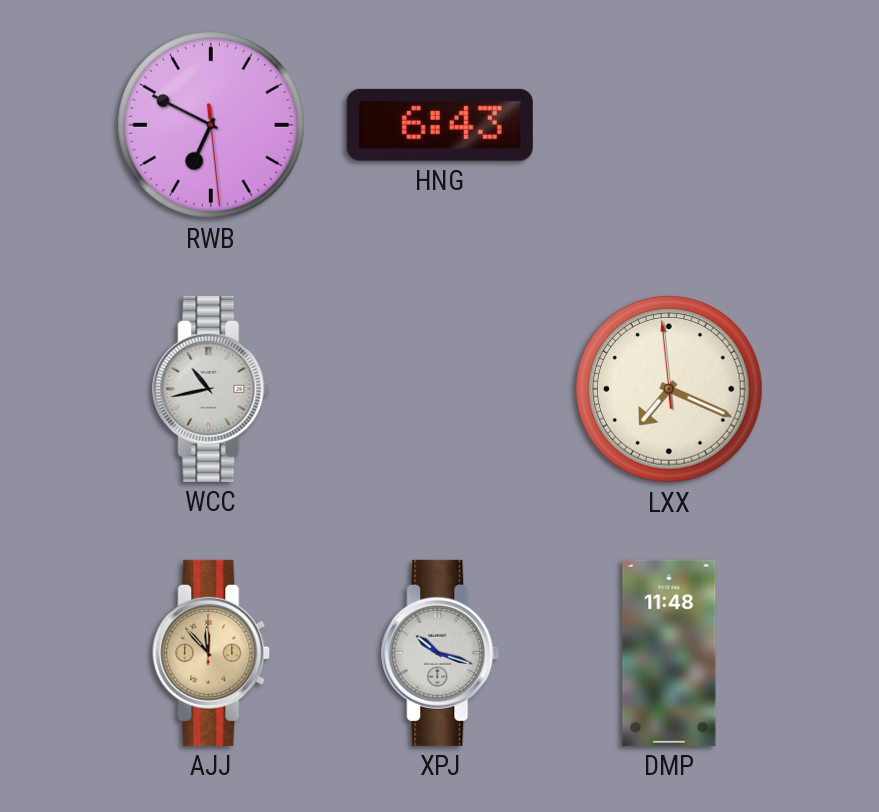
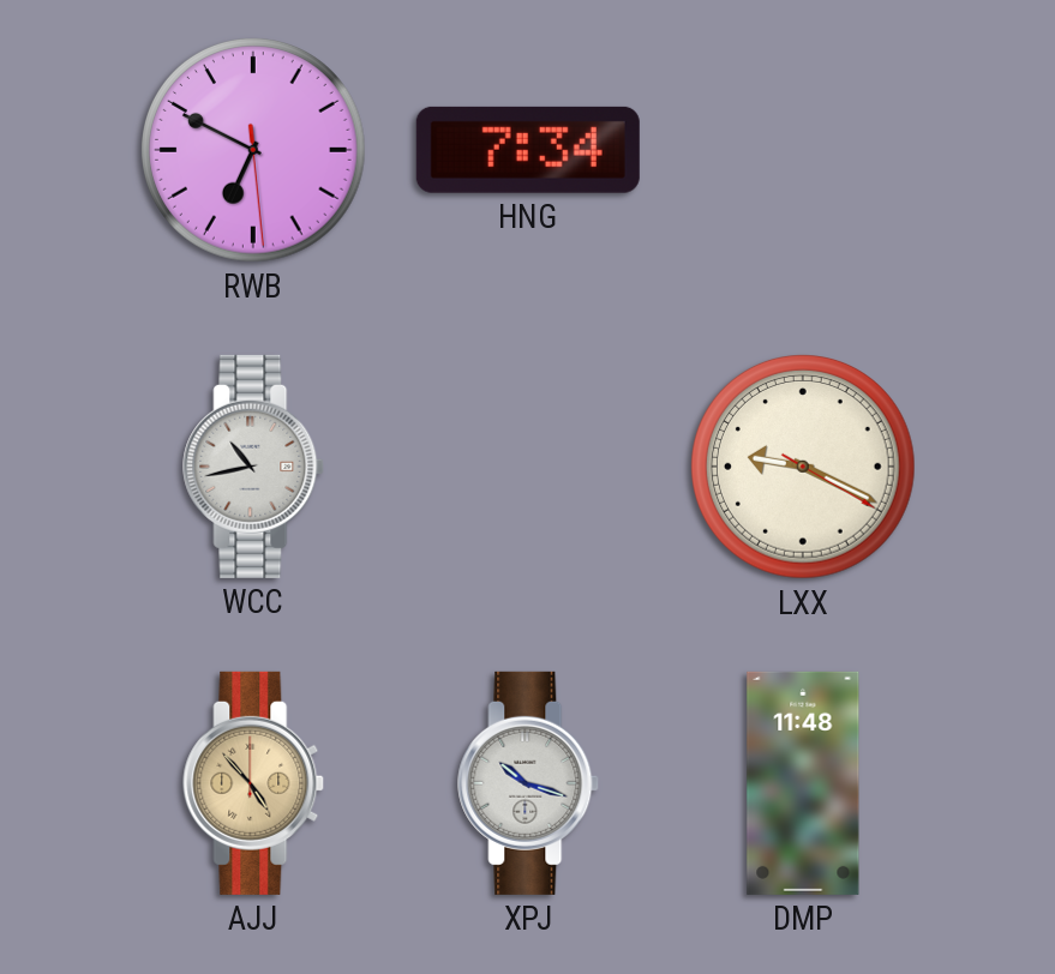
HNG: 6:43 -> 7:34
LXX: 7:18 -> 9:19
AJJ: 11:53 -> 4:53
